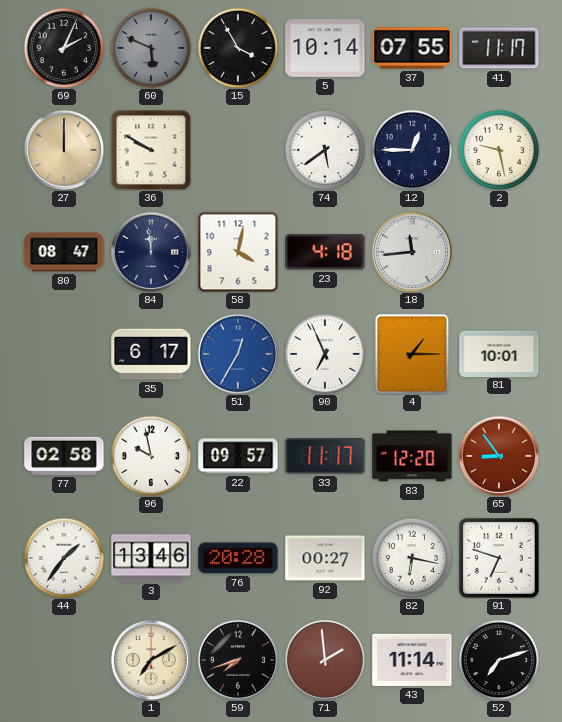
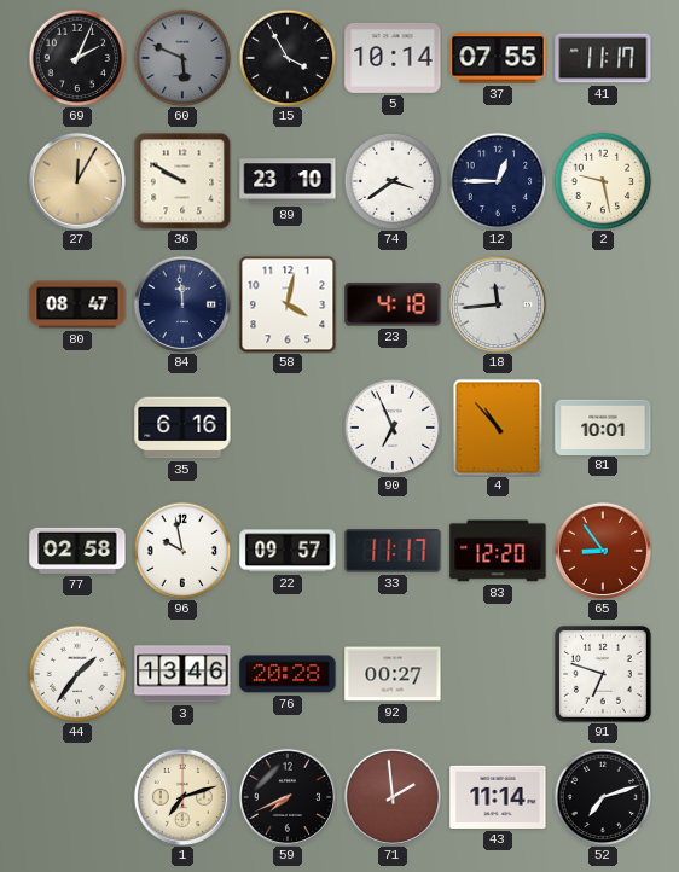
27: 12:00 -> 12:05
89: none -> 23:10
74: 5:39 -> 3:39
35: 6:17 -> 6:16
51: 12:35 -> none
4: 1:15 -> 10:53
82: 6:17 -> none
1: 7:10 -> 7:12
59: 7:42 -> 7:41
